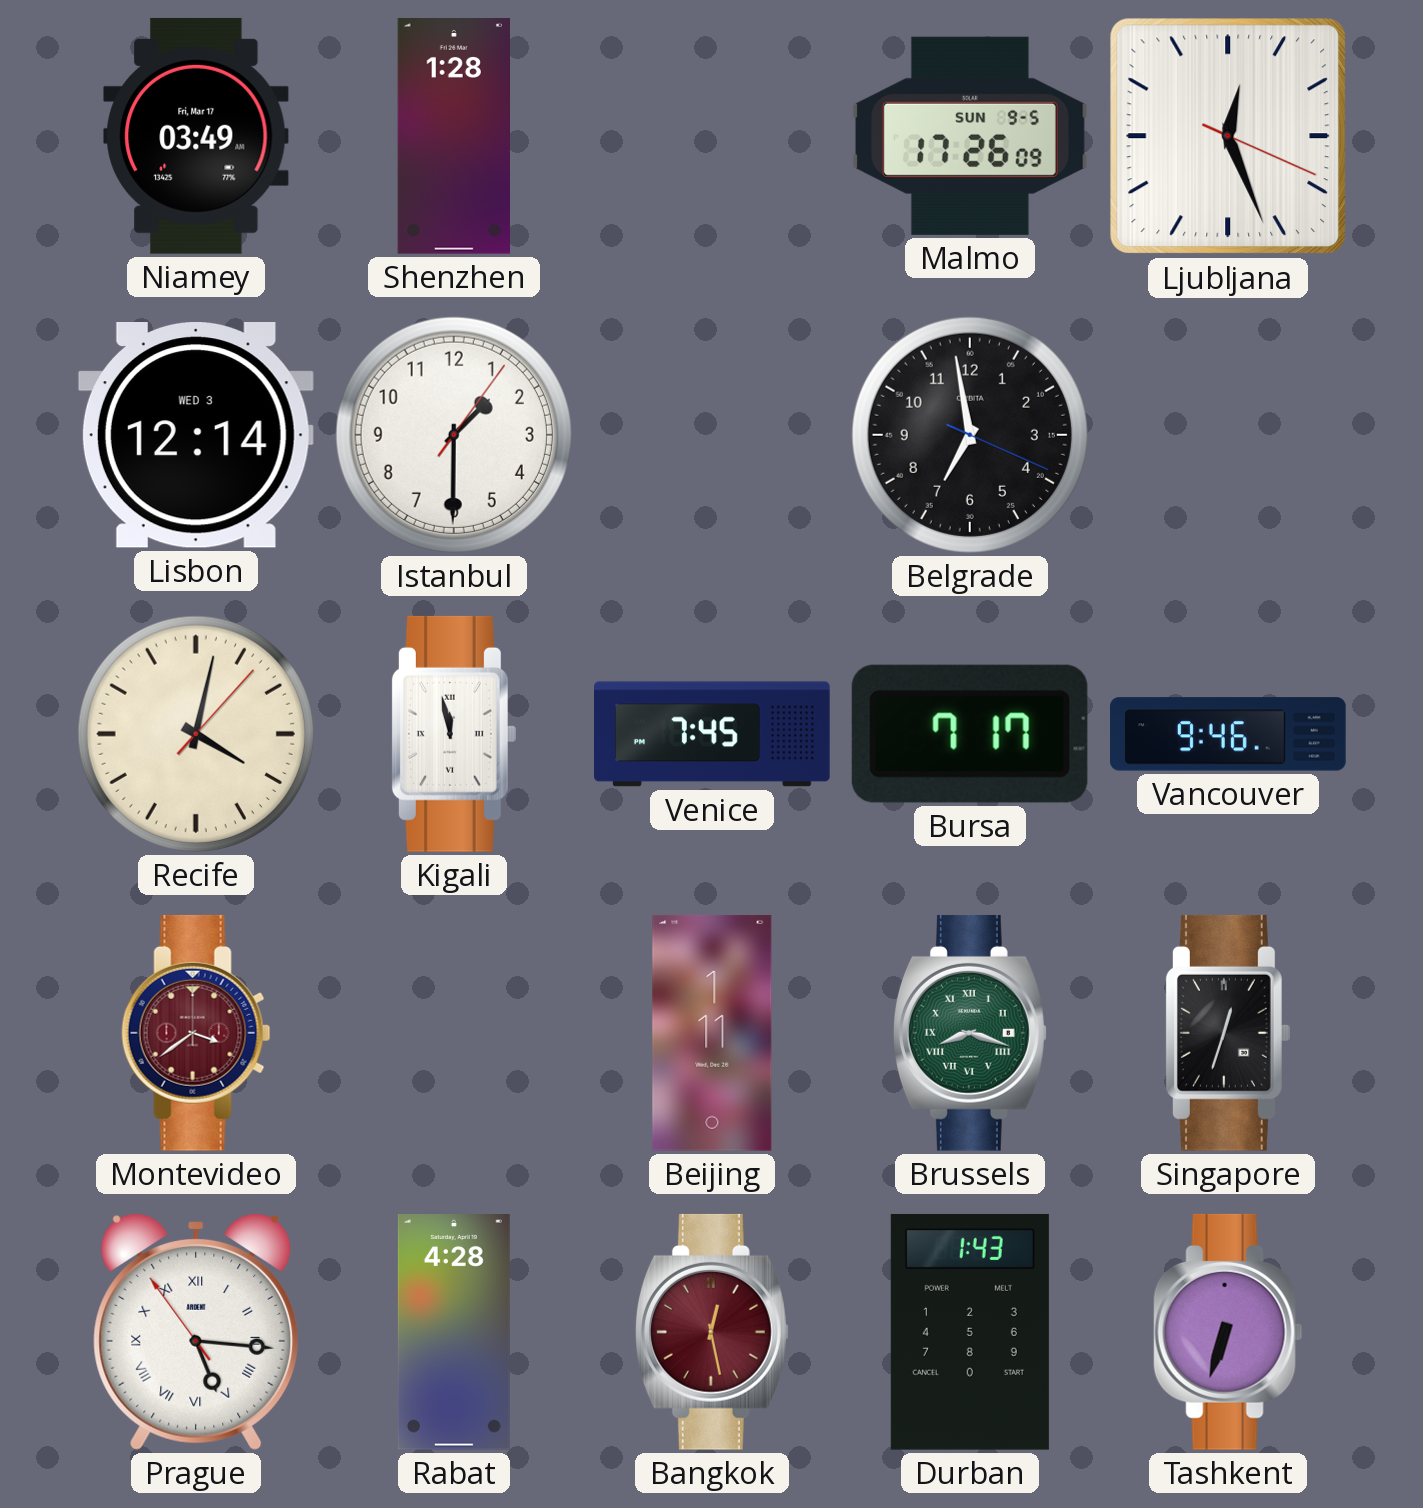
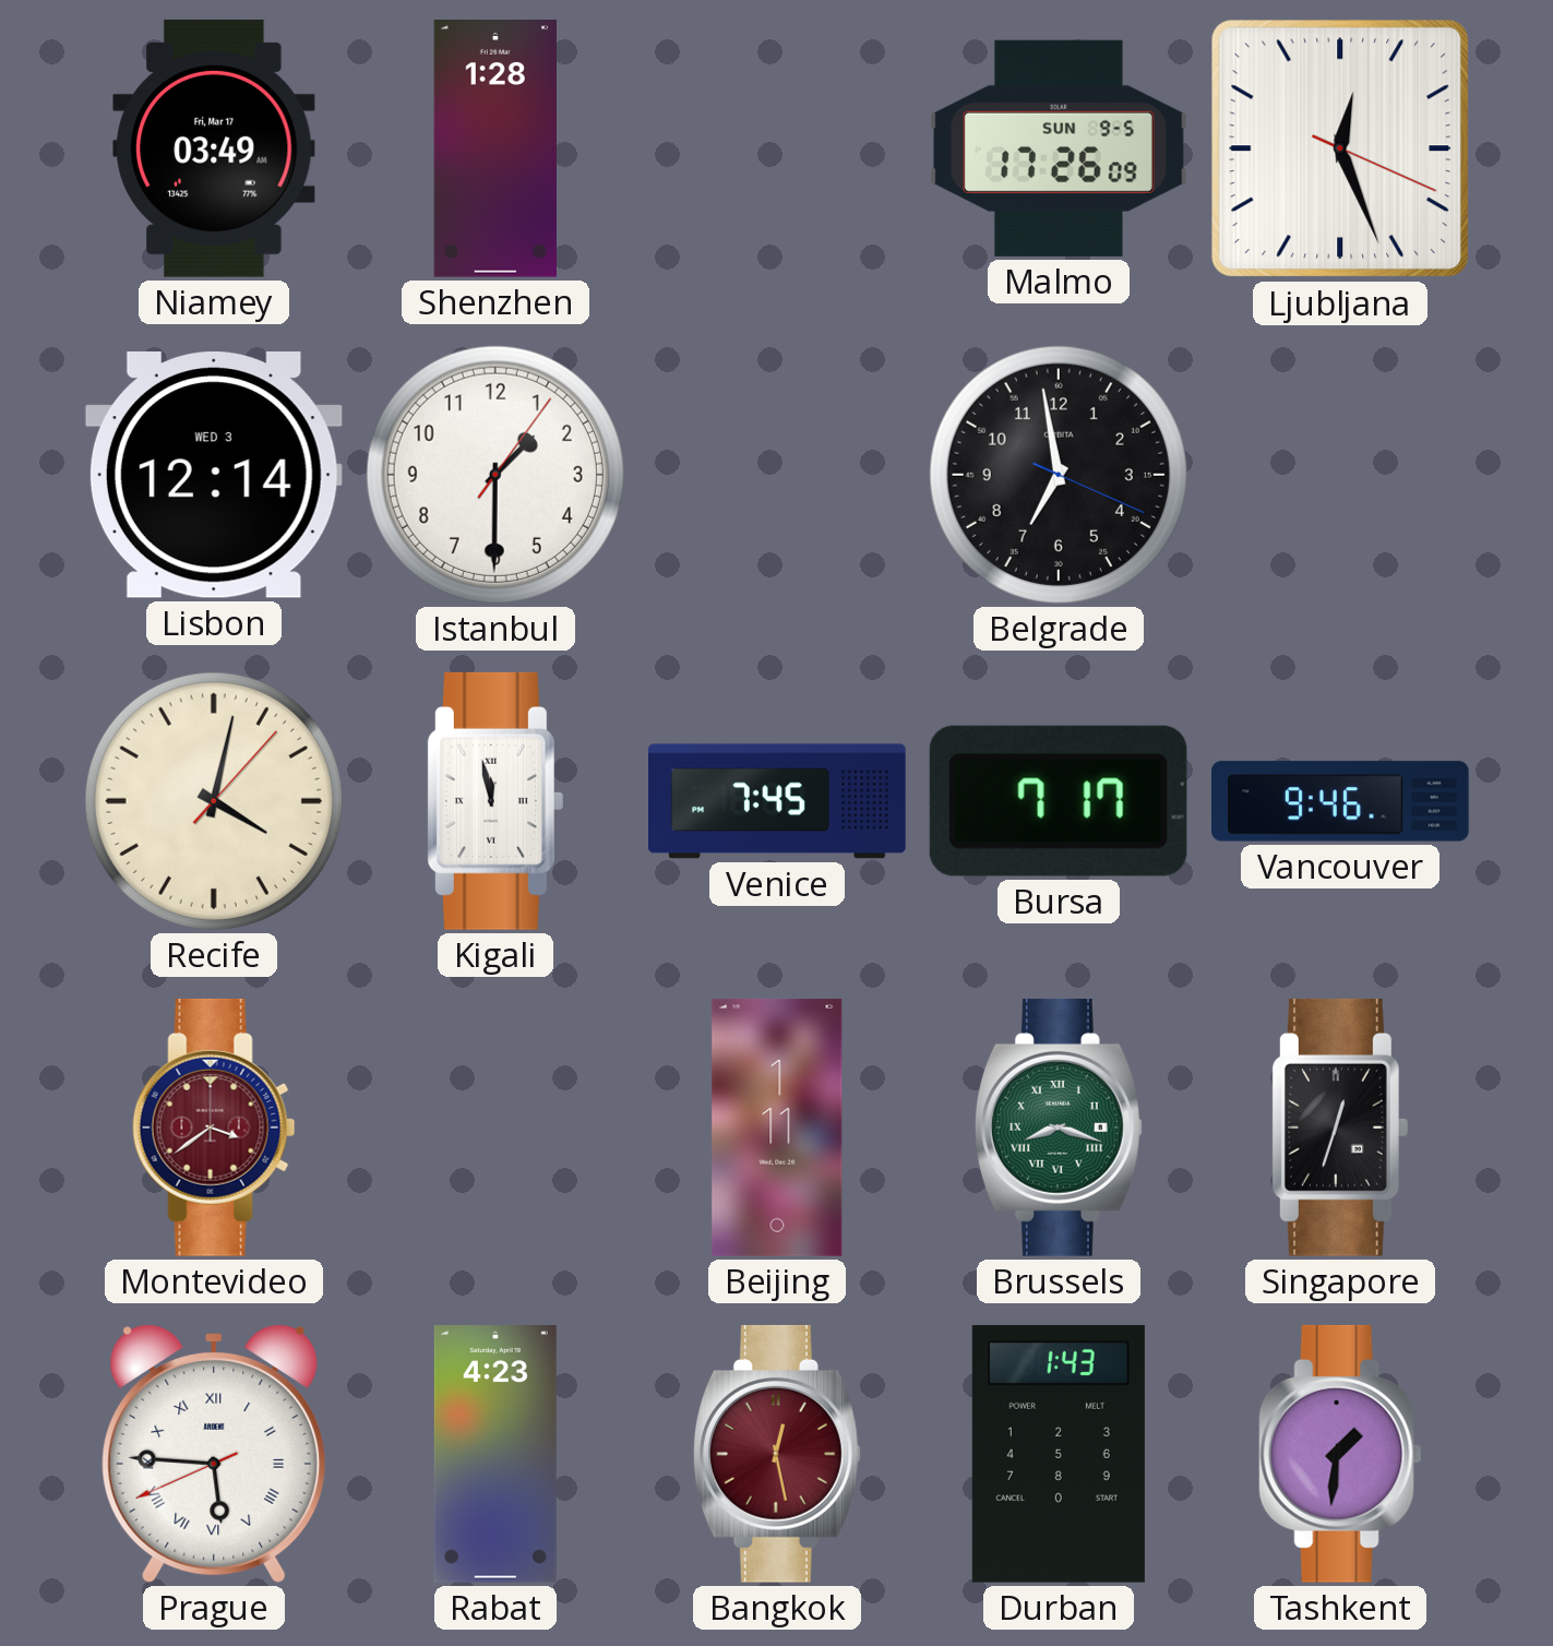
Prague: 5:15 -> 5:45
Rabat: 4:28 -> 4:23
Tashkent: 6:33 -> 1:31
